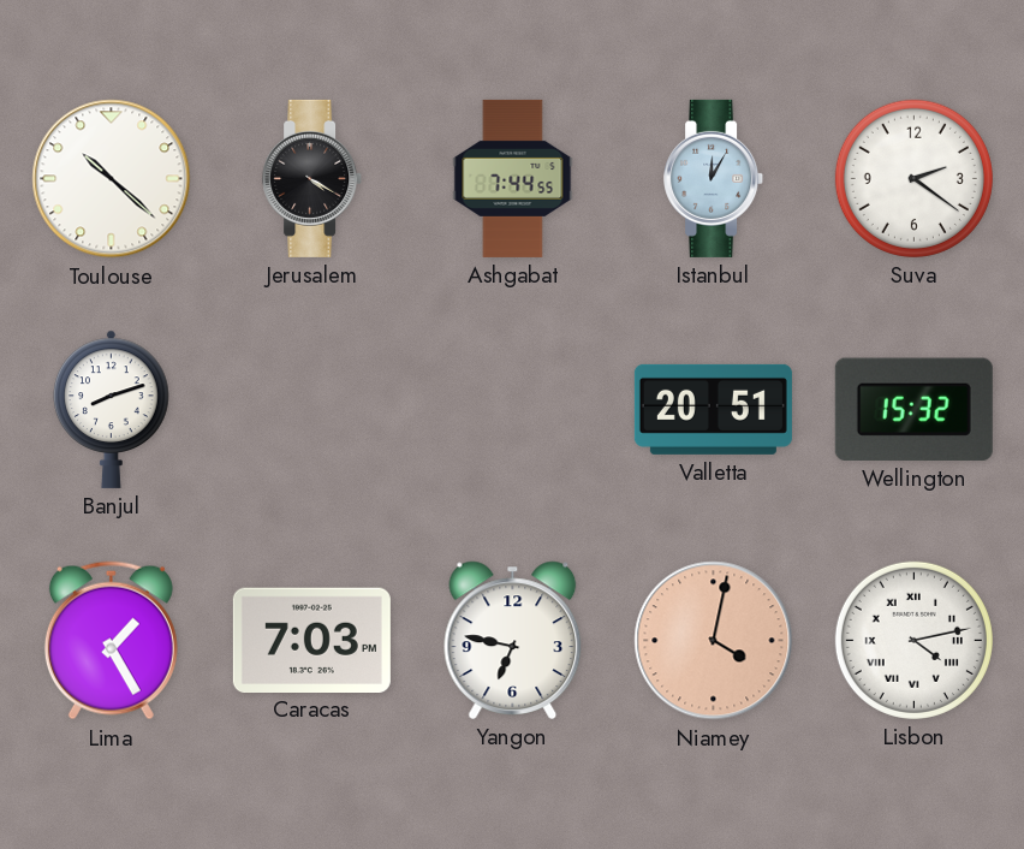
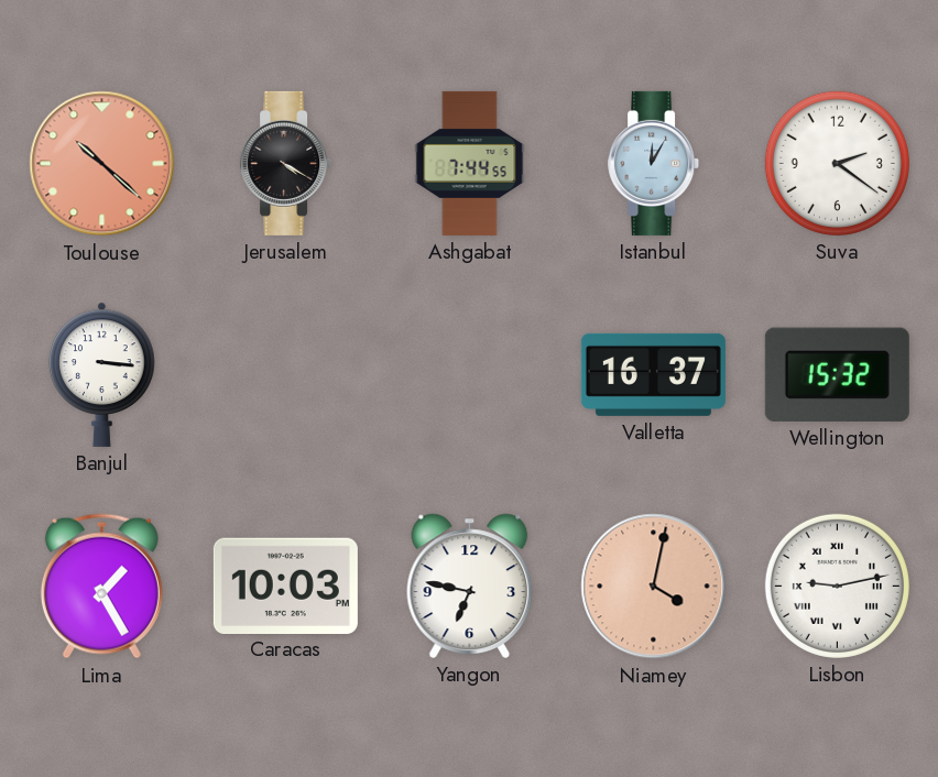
Toulouse dial: white -> salmon
Banjul: 8:12 -> 3:16
Valletta: 20:51 -> 16:37
Caracas: 7:03 -> 10:03
Lisbon: 4:13 -> 9:13
